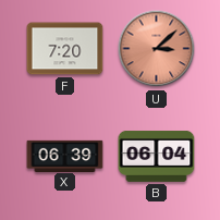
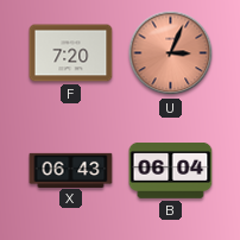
U: 3:08 -> 3:04
X: 06:39 -> 06:43
